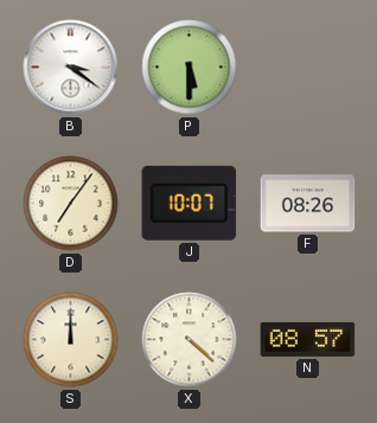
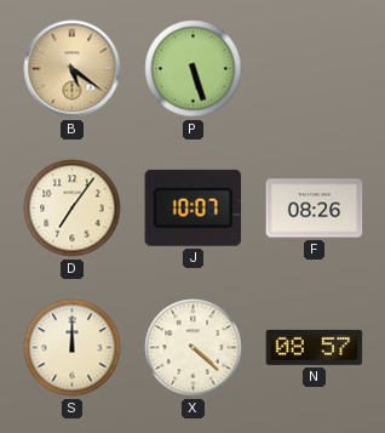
B: 3:21 -> 5:21
B dial: white -> champagne
P: 5:30 -> 5:27
